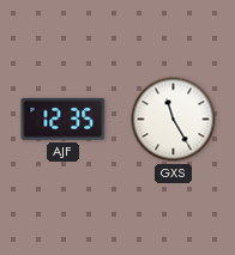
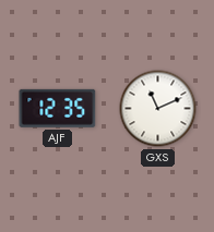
GXS: 11:25 -> 11:11
